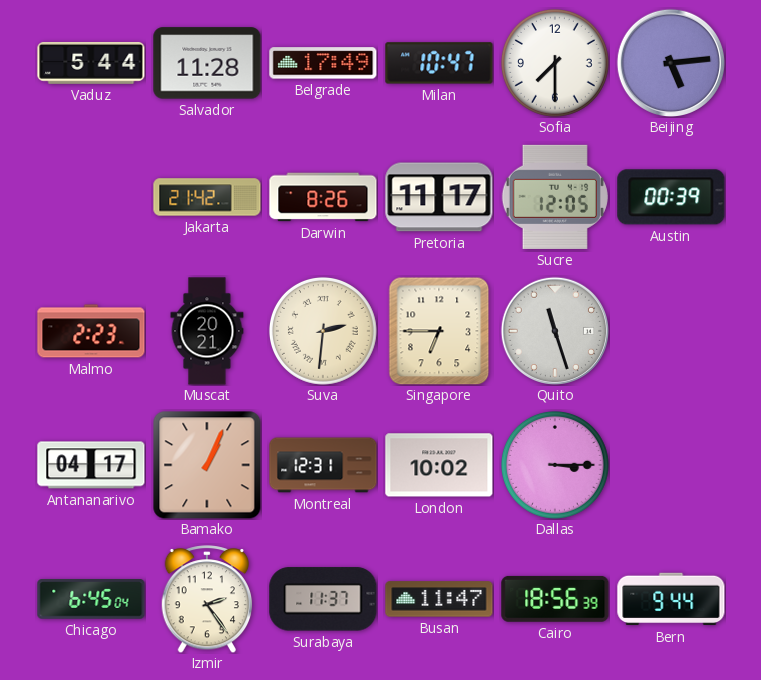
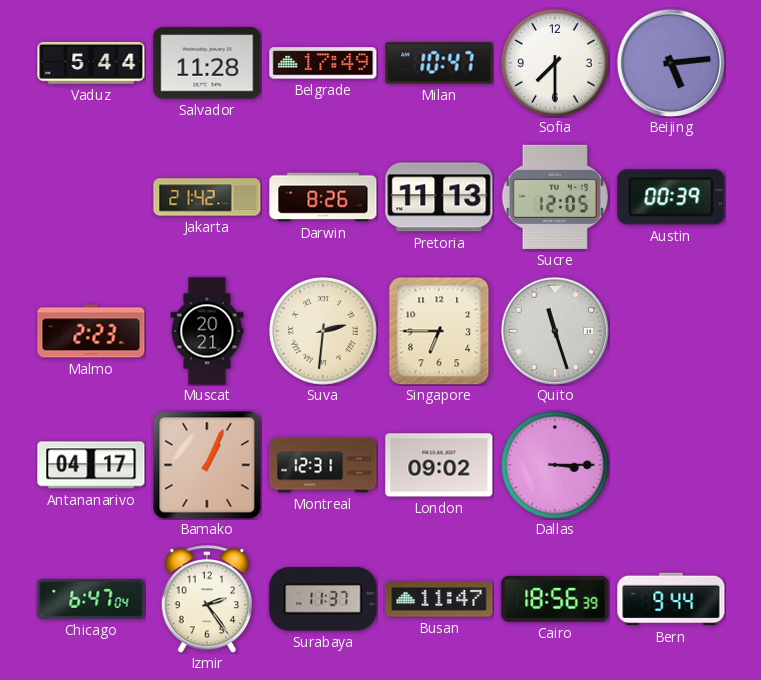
Pretoria: 11:17 -> 11:13
London: 10:02 -> 09:02
Chicago: 6:45 -> 6:47
